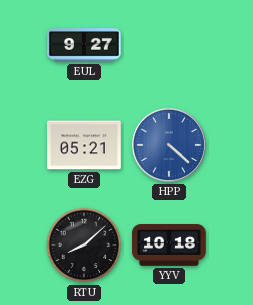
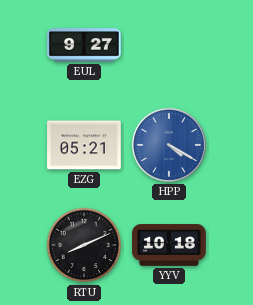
HPP: 4:22 -> 4:20
RTU: 8:08 -> 8:11
